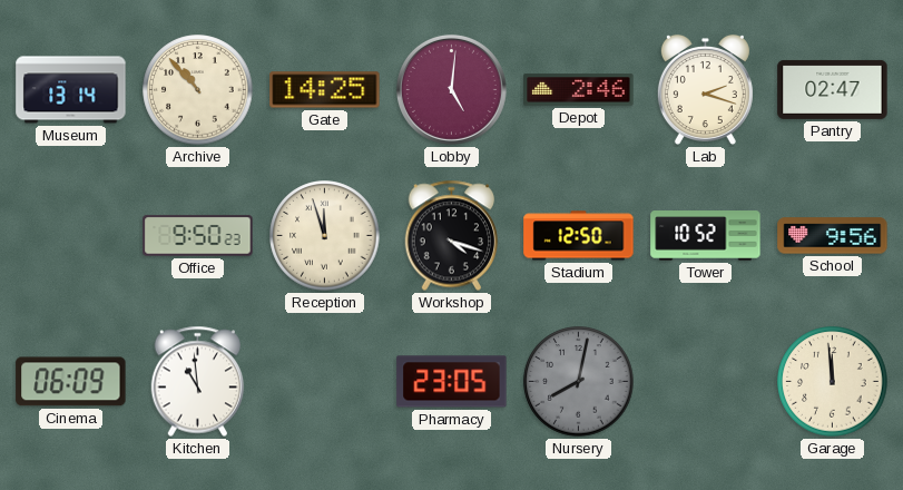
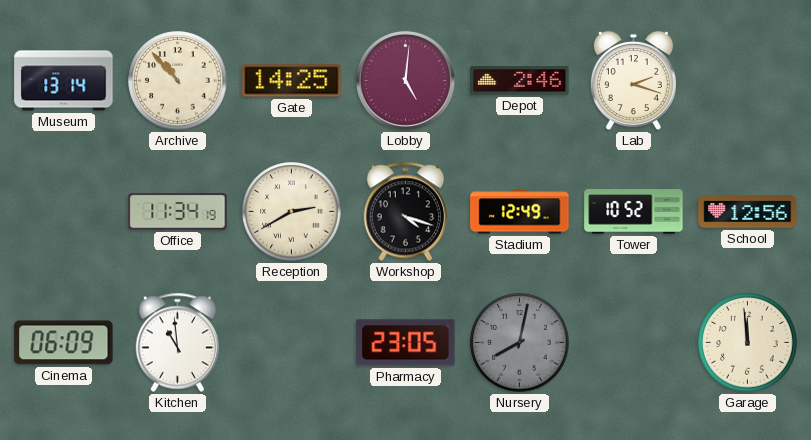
Pantry: 02:47 -> none
Office: 9:50 -> 11:34
Reception: 11:57 -> 2:40
Stadium: 12:50 -> 12:49
School: 9:56 -> 12:56
